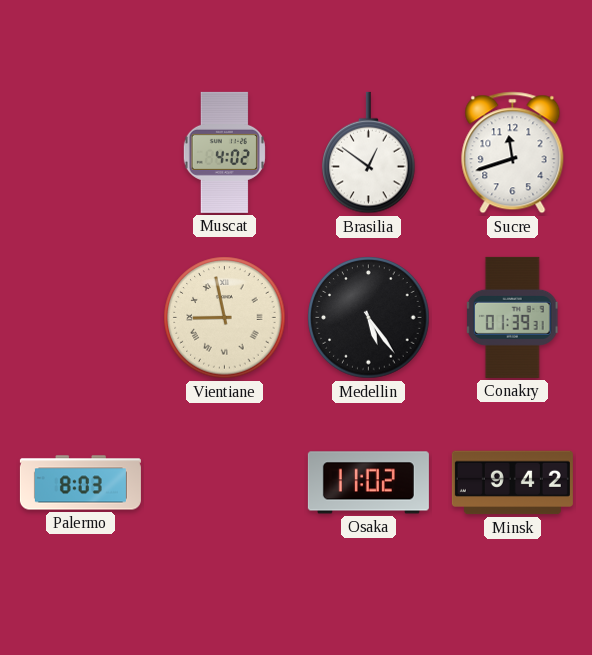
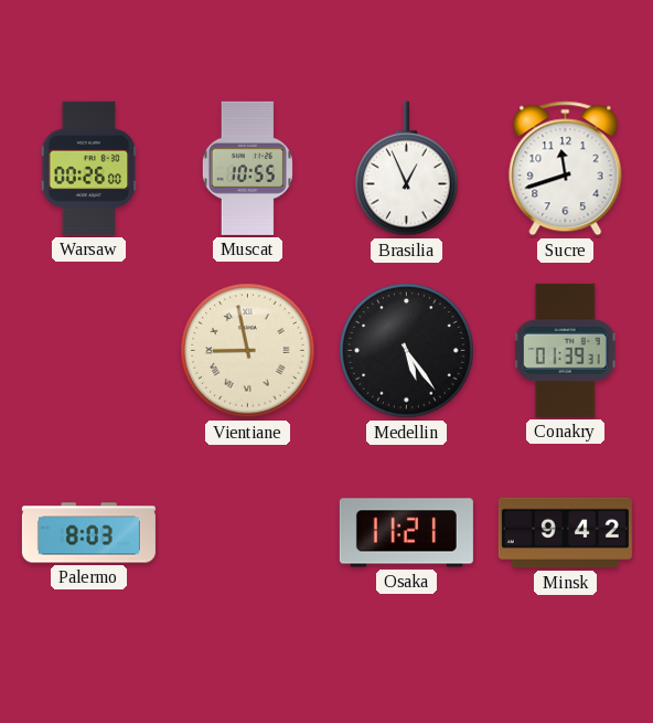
Warsaw: none -> 00:26
Muscat: 4:02 -> 10:55
Brasilia: 12:51 -> 12:56
Osaka: 11:02 -> 11:21
